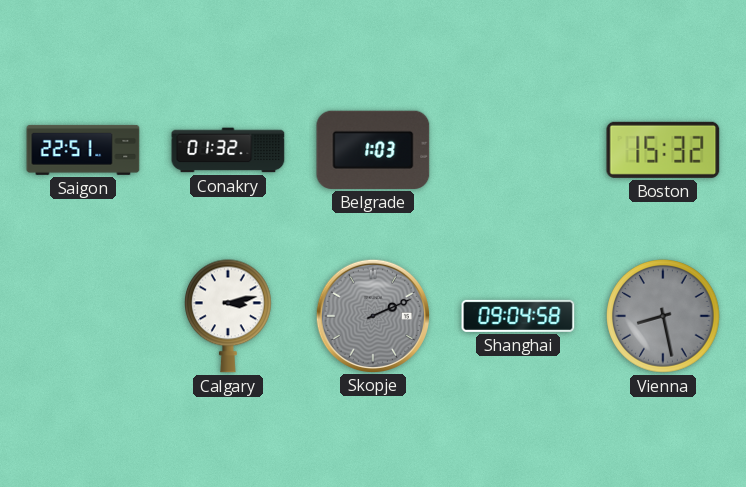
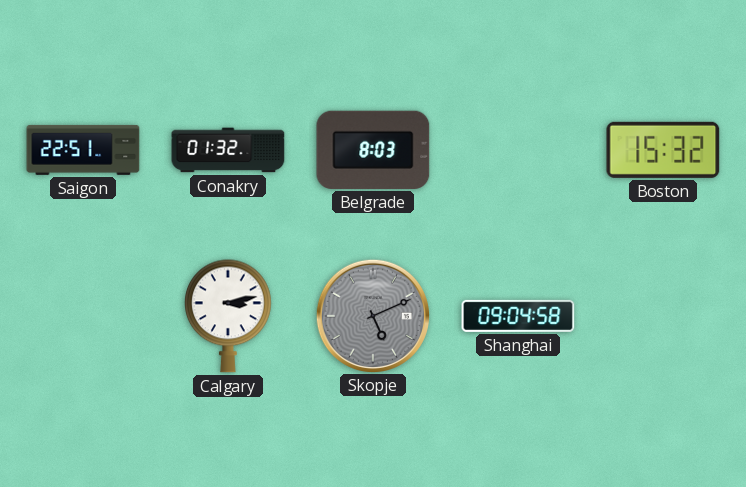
Belgrade: 1:03 -> 8:03
Skopje: 2:11 -> 5:11
Vienna: 8:28 -> none
